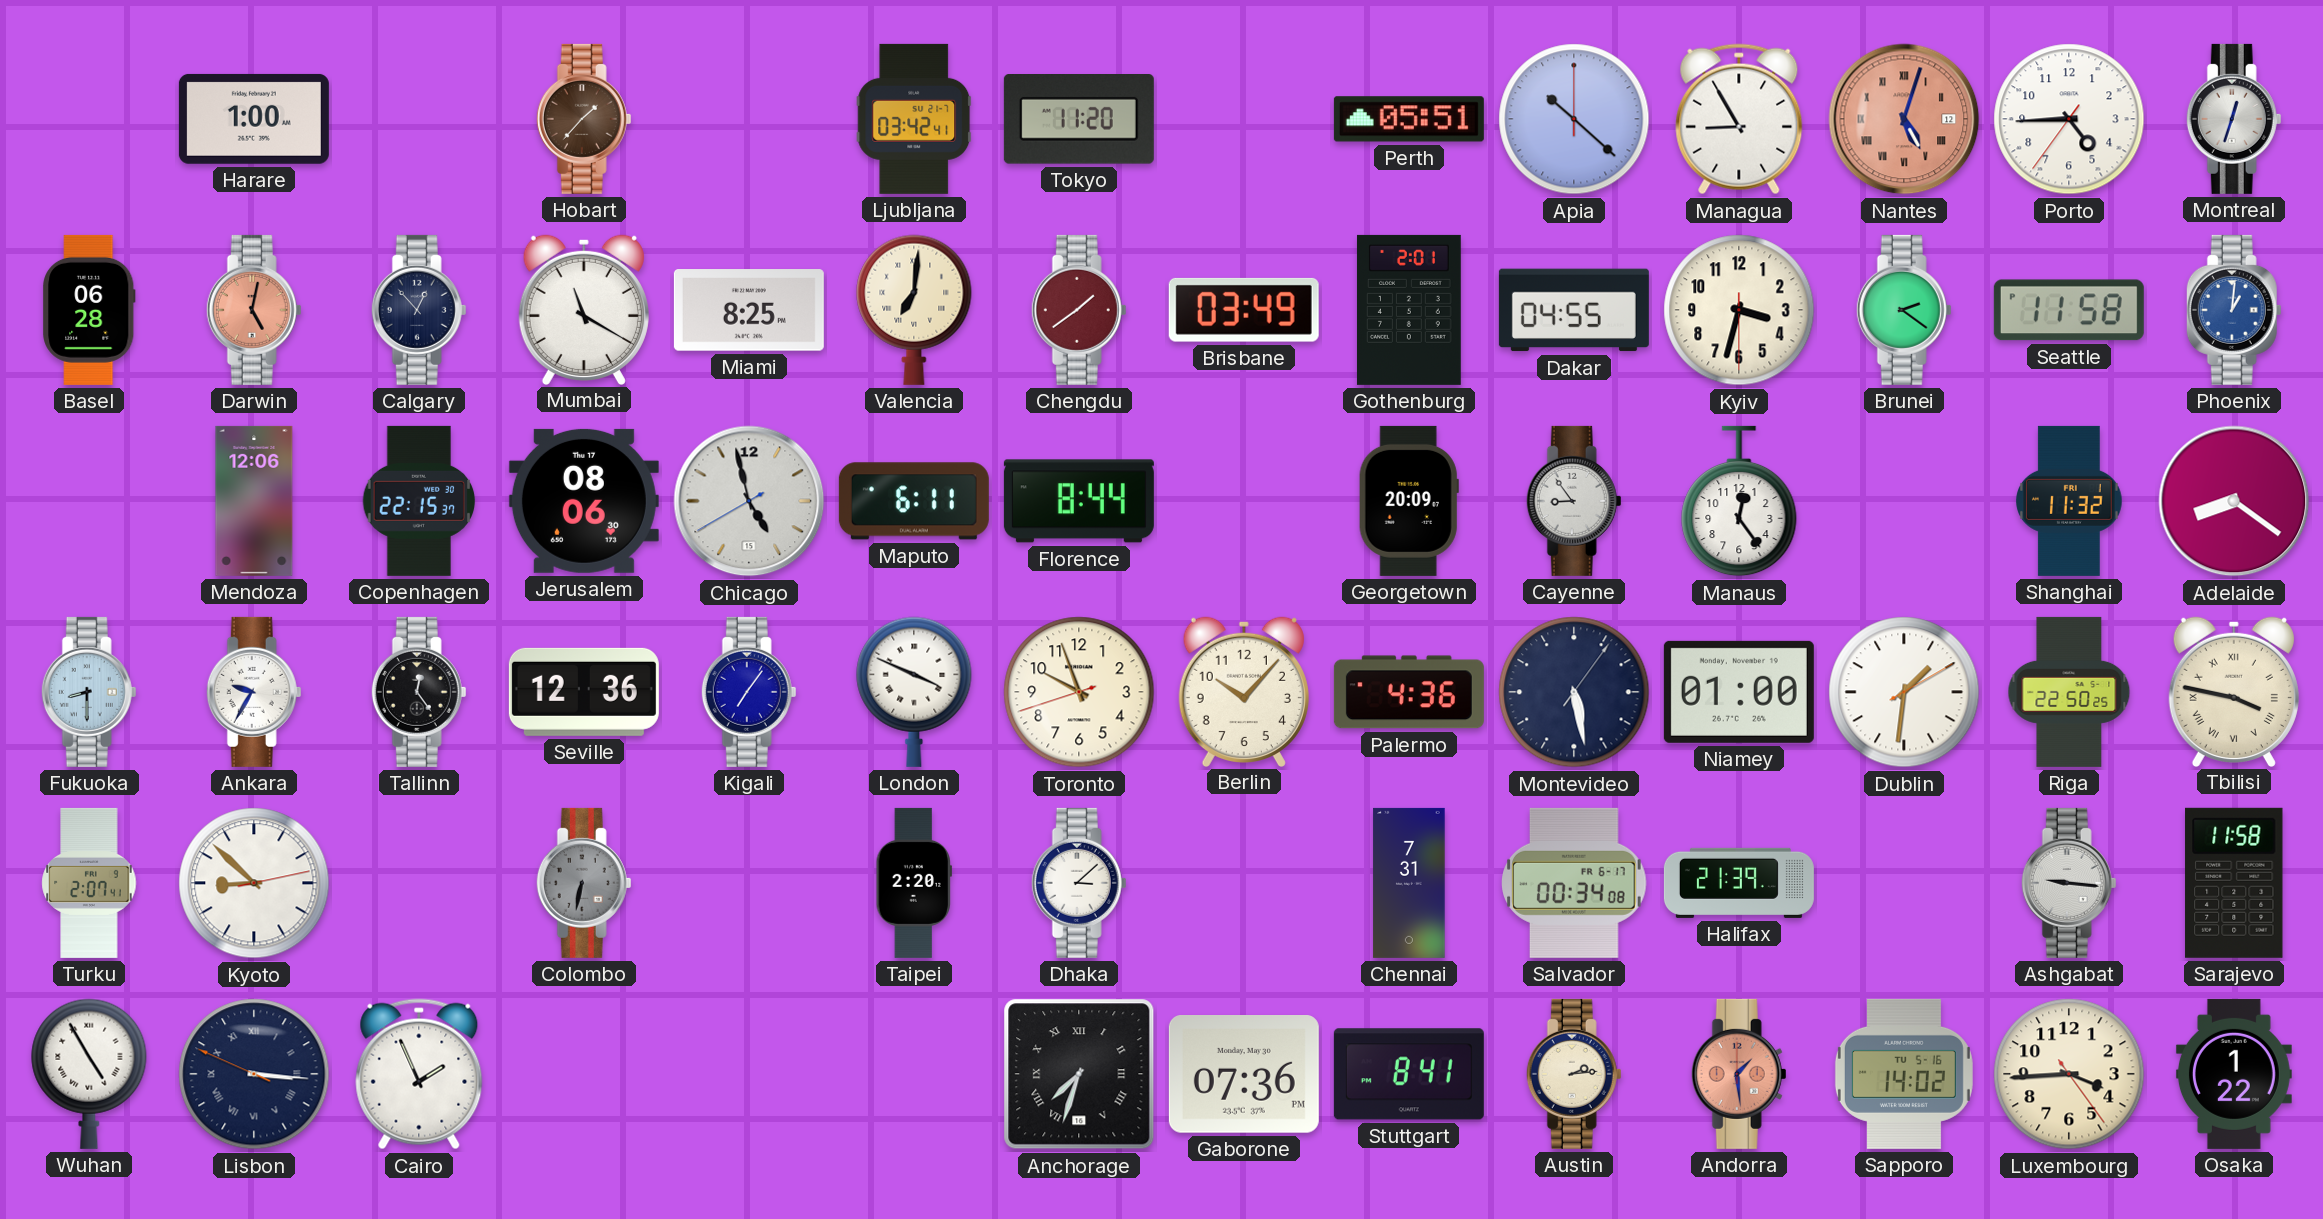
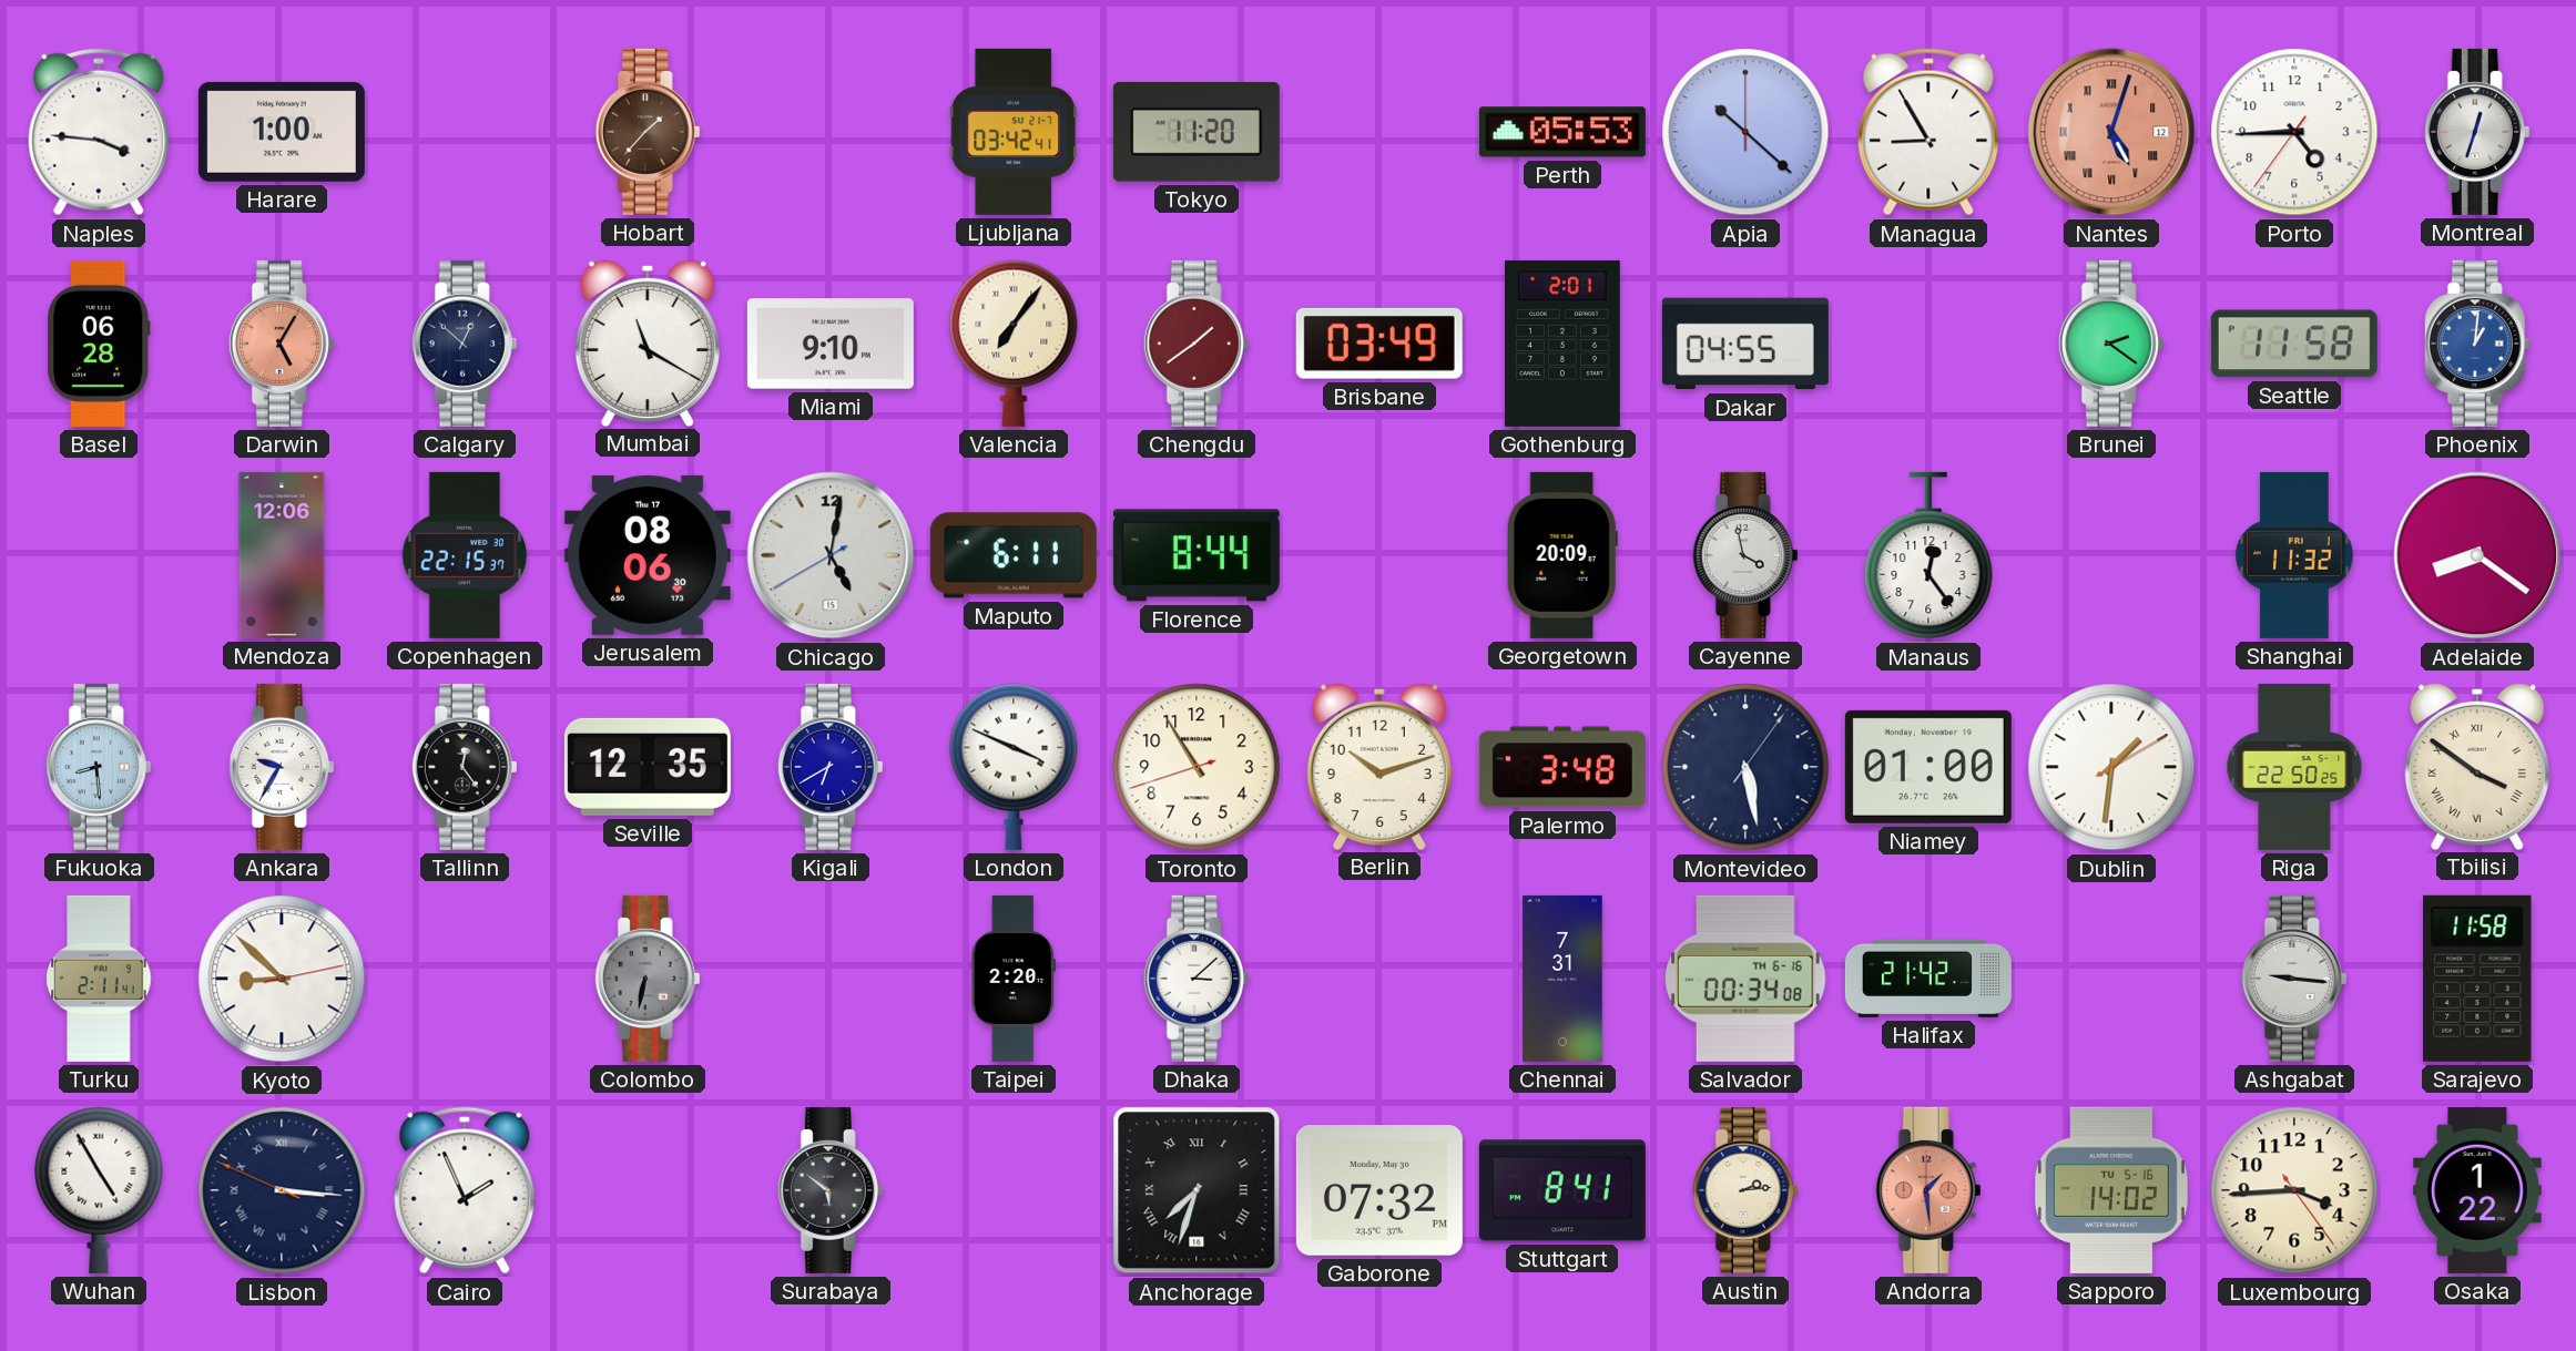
Naples: none -> 3:46
Perth: 05:51 -> 05:53
Darwin: 5:02 -> 5:05
Calgary: 12:53 -> 12:52
Miami: 8:25 -> 9:10
Valencia: 7:01 -> 7:06
Kyiv: 3:32 -> none
Chicago: 4:57 -> 5:01
Cayenne: 8:54 -> 3:58
Fukuoka: 8:30 -> 8:29
Seville: 12:36 -> 12:35
Kigali: 7:06 -> 6:40
Toronto: 9:56 -> 10:54
Berlin: 10:07 -> 10:12
Palermo: 4:36 -> 3:48
Tbilisi: 3:47 -> 3:51
Turku: 2:07 -> 2:11
Salvador date: FR 6-17 -> TH 6-16
Halifax: 21:39 -> 21:42
Surabaya: none -> 5:51
Gaborone: 07:36 -> 07:32
